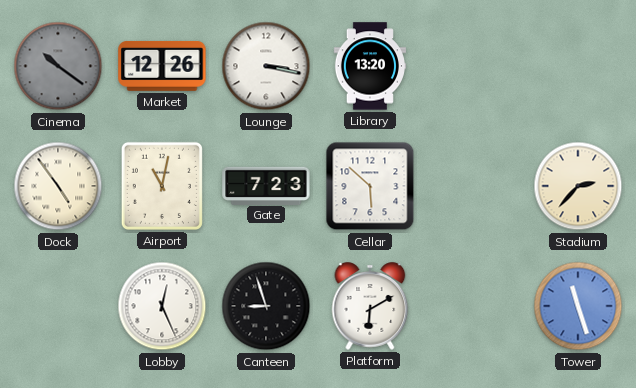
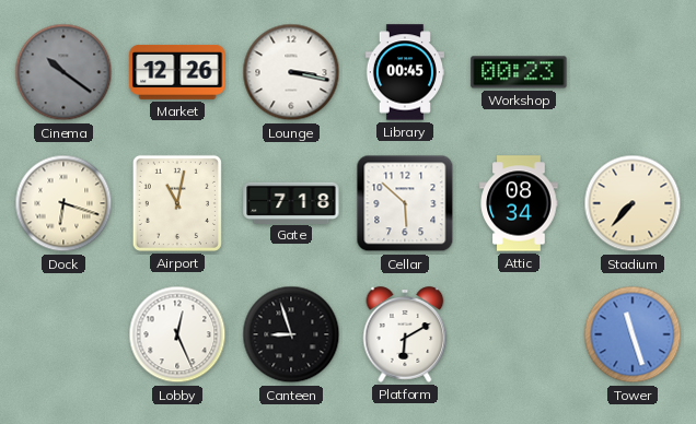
Library: 13:20 -> 00:45
Workshop: none -> 00:23
Dock: 4:54 -> 6:18
Gate: 7:23 -> 7:18
Attic: none -> 08:34
Stadium: 2:37 -> 7:37
